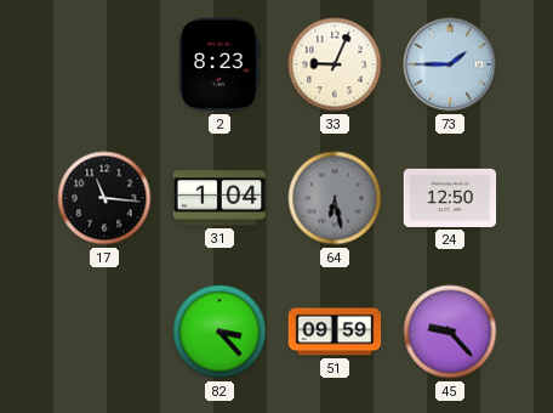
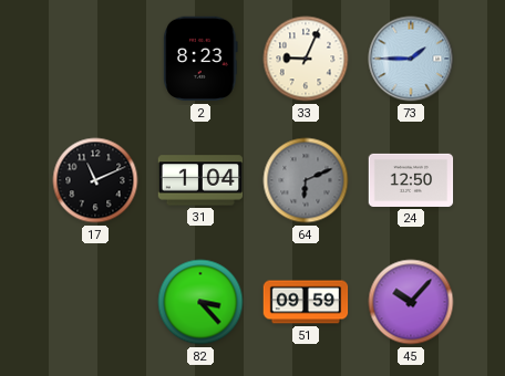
17: 11:16 -> 11:11
64: 6:28 -> 6:11
45: 9:23 -> 10:07
